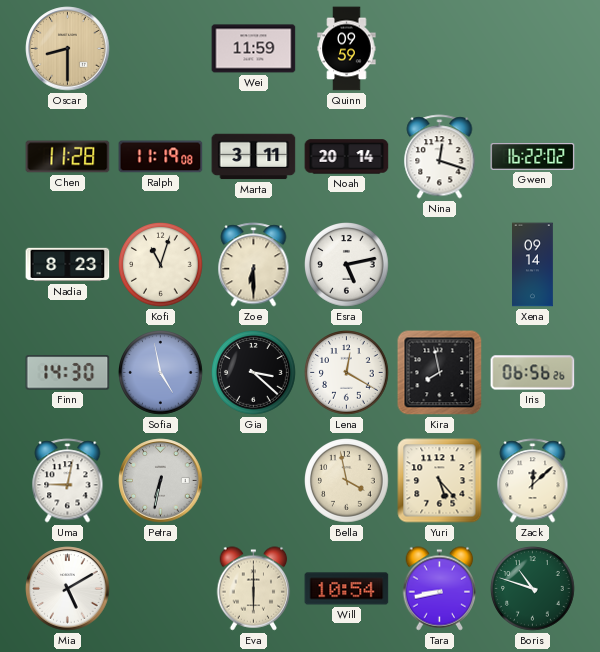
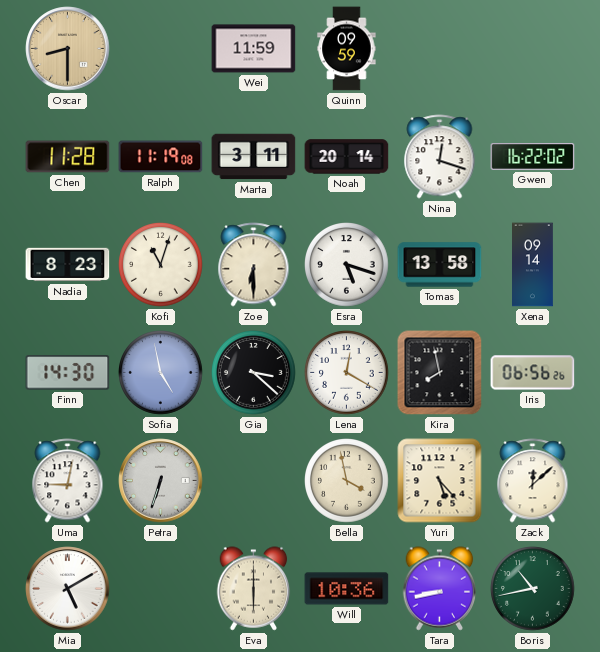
Esra: 5:13 -> 5:18
Tomas: none -> 13:58
Petra: 6:32 -> 6:33
Will: 10:54 -> 10:36
Boris: 10:48 -> 10:43
